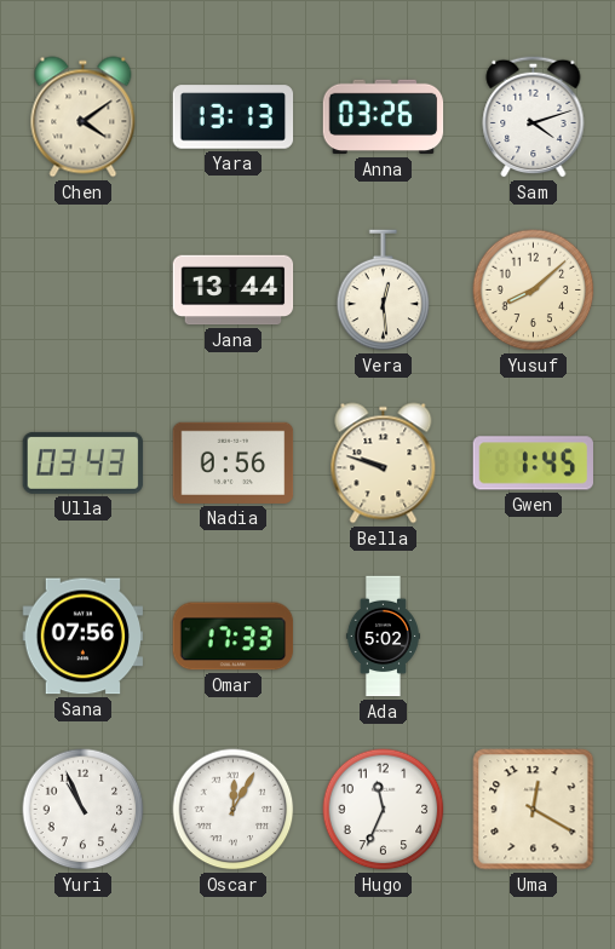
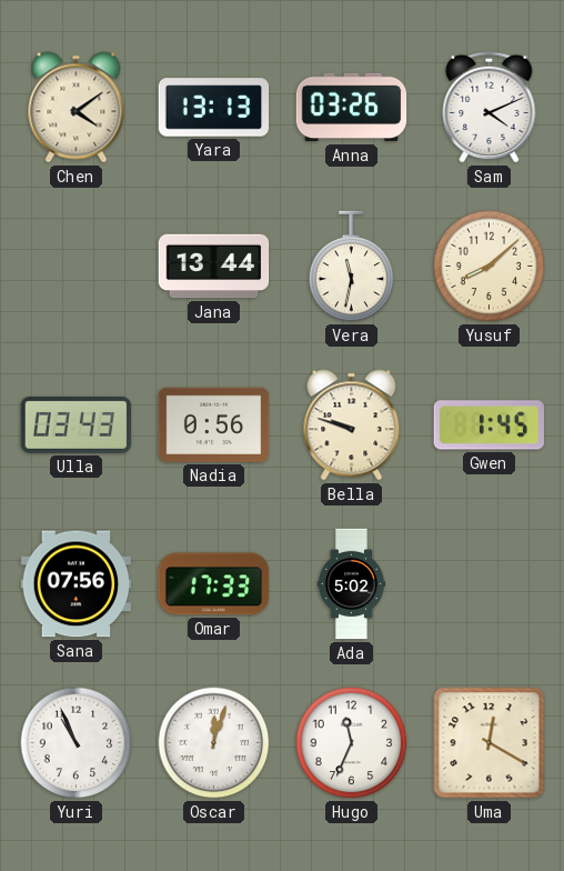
Sam: 4:12 -> 4:11
Vera: 12:29 -> 11:32
Oscar: 12:05 -> 12:03
